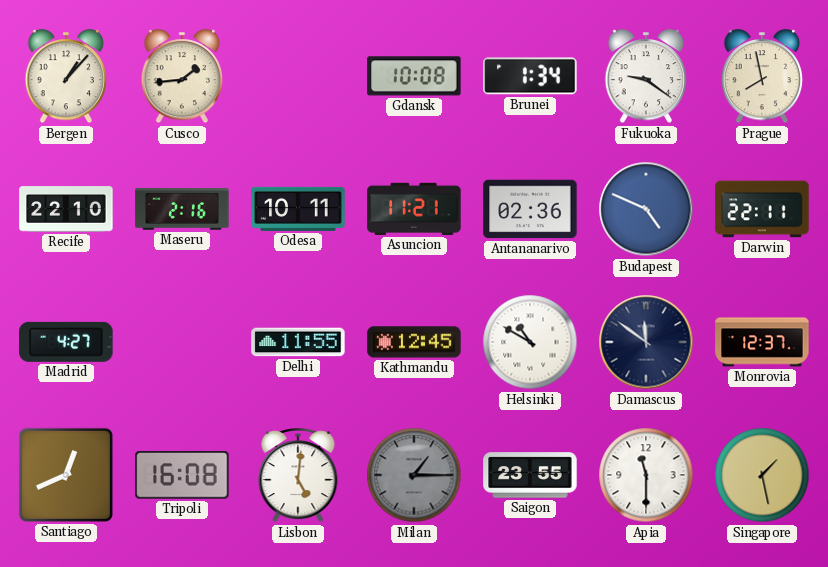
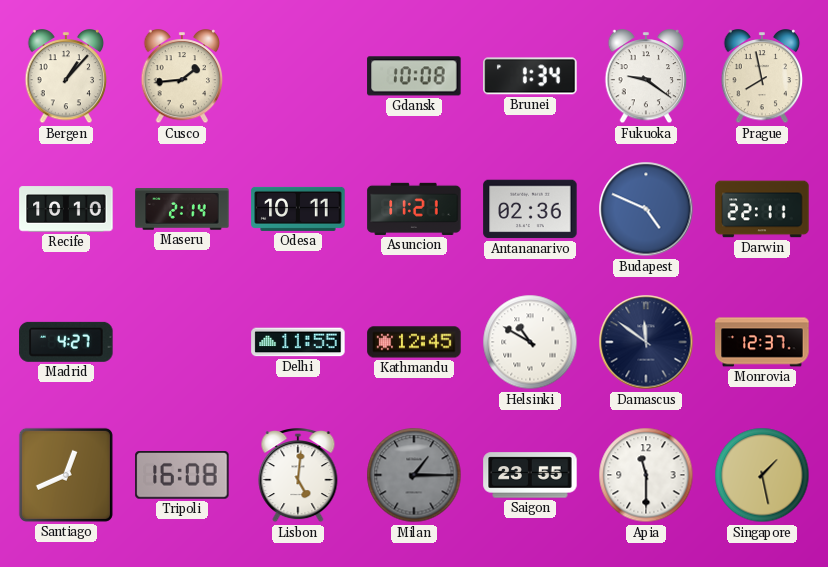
Recife: 22:10 -> 10:10
Maseru: 2:16 -> 2:14
